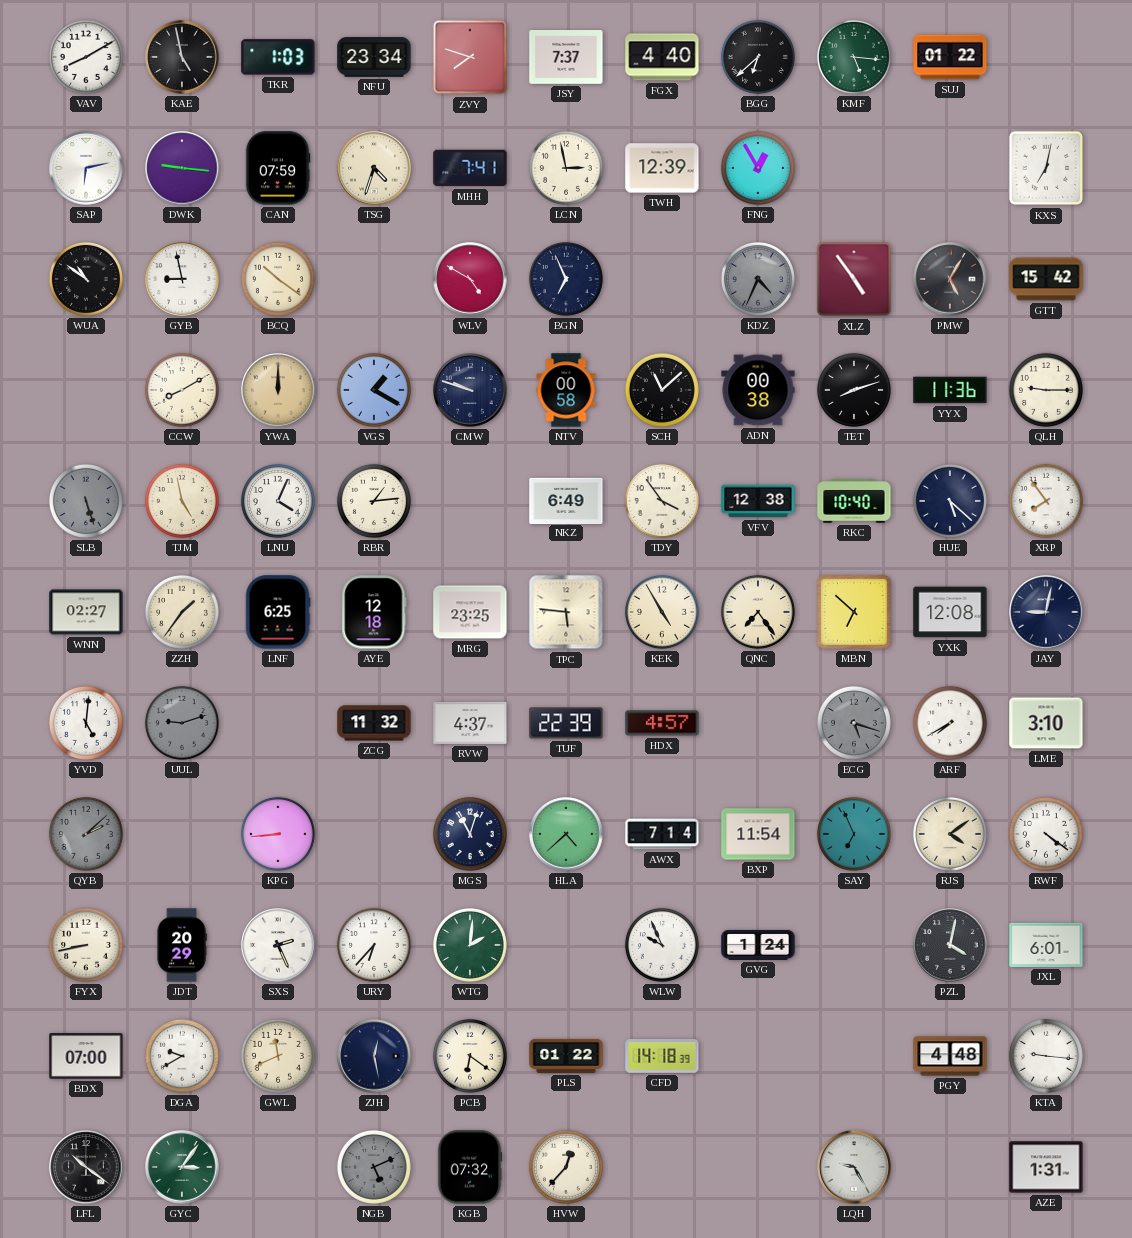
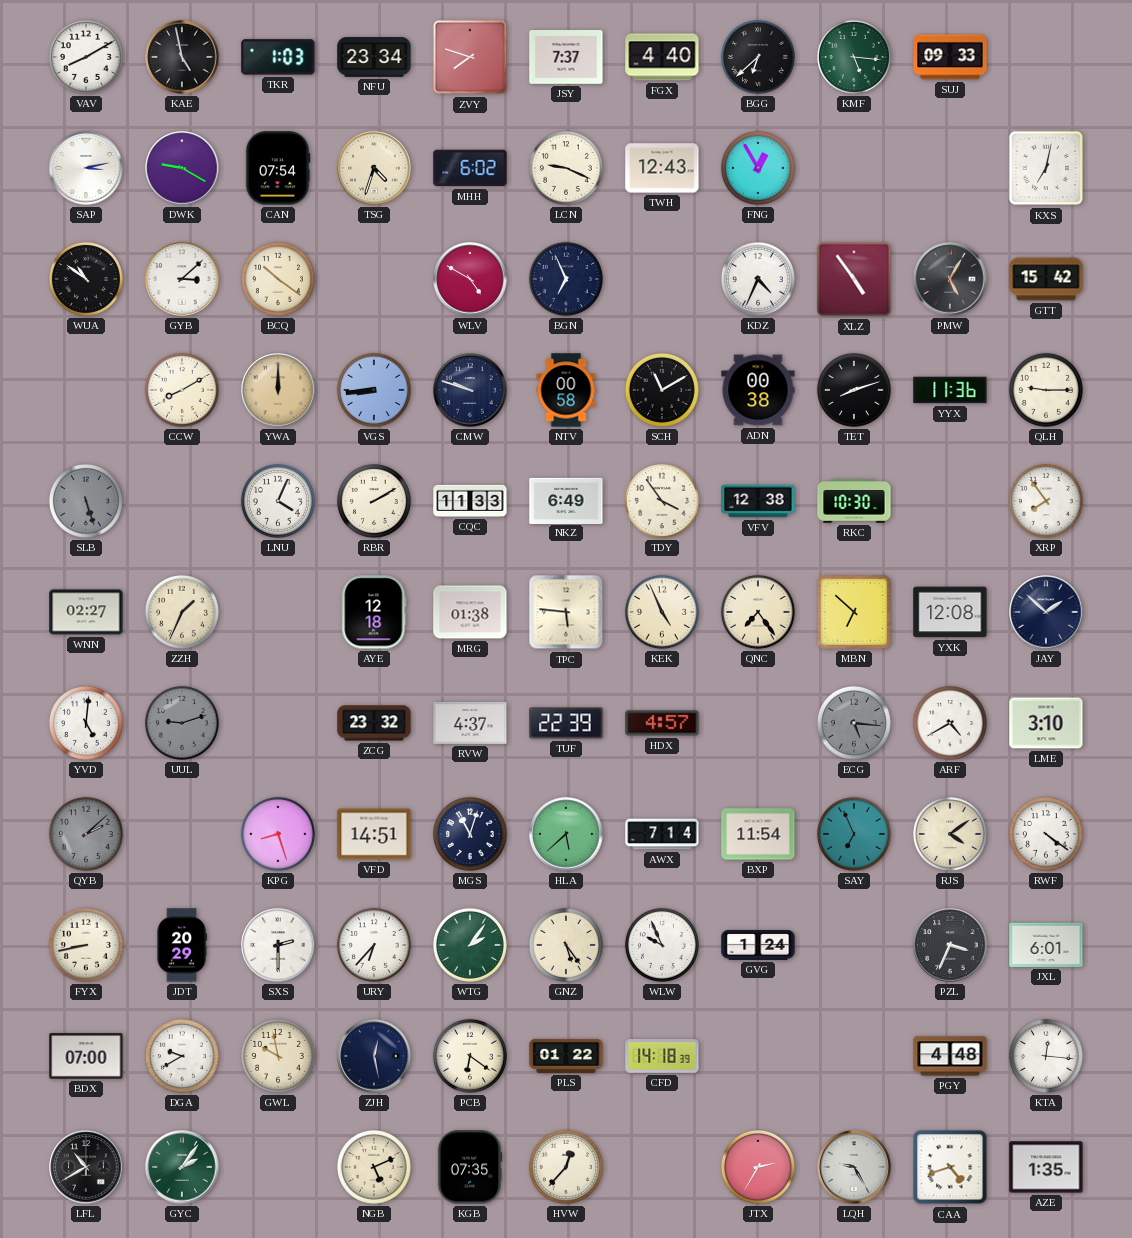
SUJ: 01:22 -> 09:33
SAP: 6:13 -> 3:13
DWK: 9:16 -> 9:20
CAN: 07:59 -> 07:54
MHH: 7:41 -> 6:02
LCN: 2:58 -> 9:19
TWH: 12:39 -> 12:43
GYB: 8:58 -> 3:08
KDZ dial: grey -> white
VGS: 1:20 -> 8:44
SCH: 11:08 -> 11:10
TJM: 4:58 -> none
RBR: 1:14 -> 2:10
CQC: none -> 11:33
RKC: 10:40 -> 10:30
HUE: 5:22 -> none
ZZH: 1:36 -> 1:34
LNF: 6:25 -> none
MRG: 23:25 -> 01:38
KEK: 4:55 -> 4:56
JAY: 9:02 -> 1:52
ZCG: 11:32 -> 23:32
ECG: 5:18 -> 5:16
ARF: 7:40 -> 4:40
KPG: 8:44 -> 8:27
VFD: none -> 14:51
HLA: 4:38 -> 5:38
SXS: 2:26 -> 2:30
WTG: 2:01 -> 2:06
GNZ: none -> 5:24
PZL: 4:02 -> 3:34
GWL: 11:41 -> 9:58
KTA: 9:16 -> 12:16
LFL: 10:21 -> 10:40
GYC: 3:06 -> 2:06
NGB dial: grey -> cream
KGB: 07:32 -> 07:35
JTX: none -> 2:35
CAA: none -> 4:42
AZE: 1:31 -> 1:35
